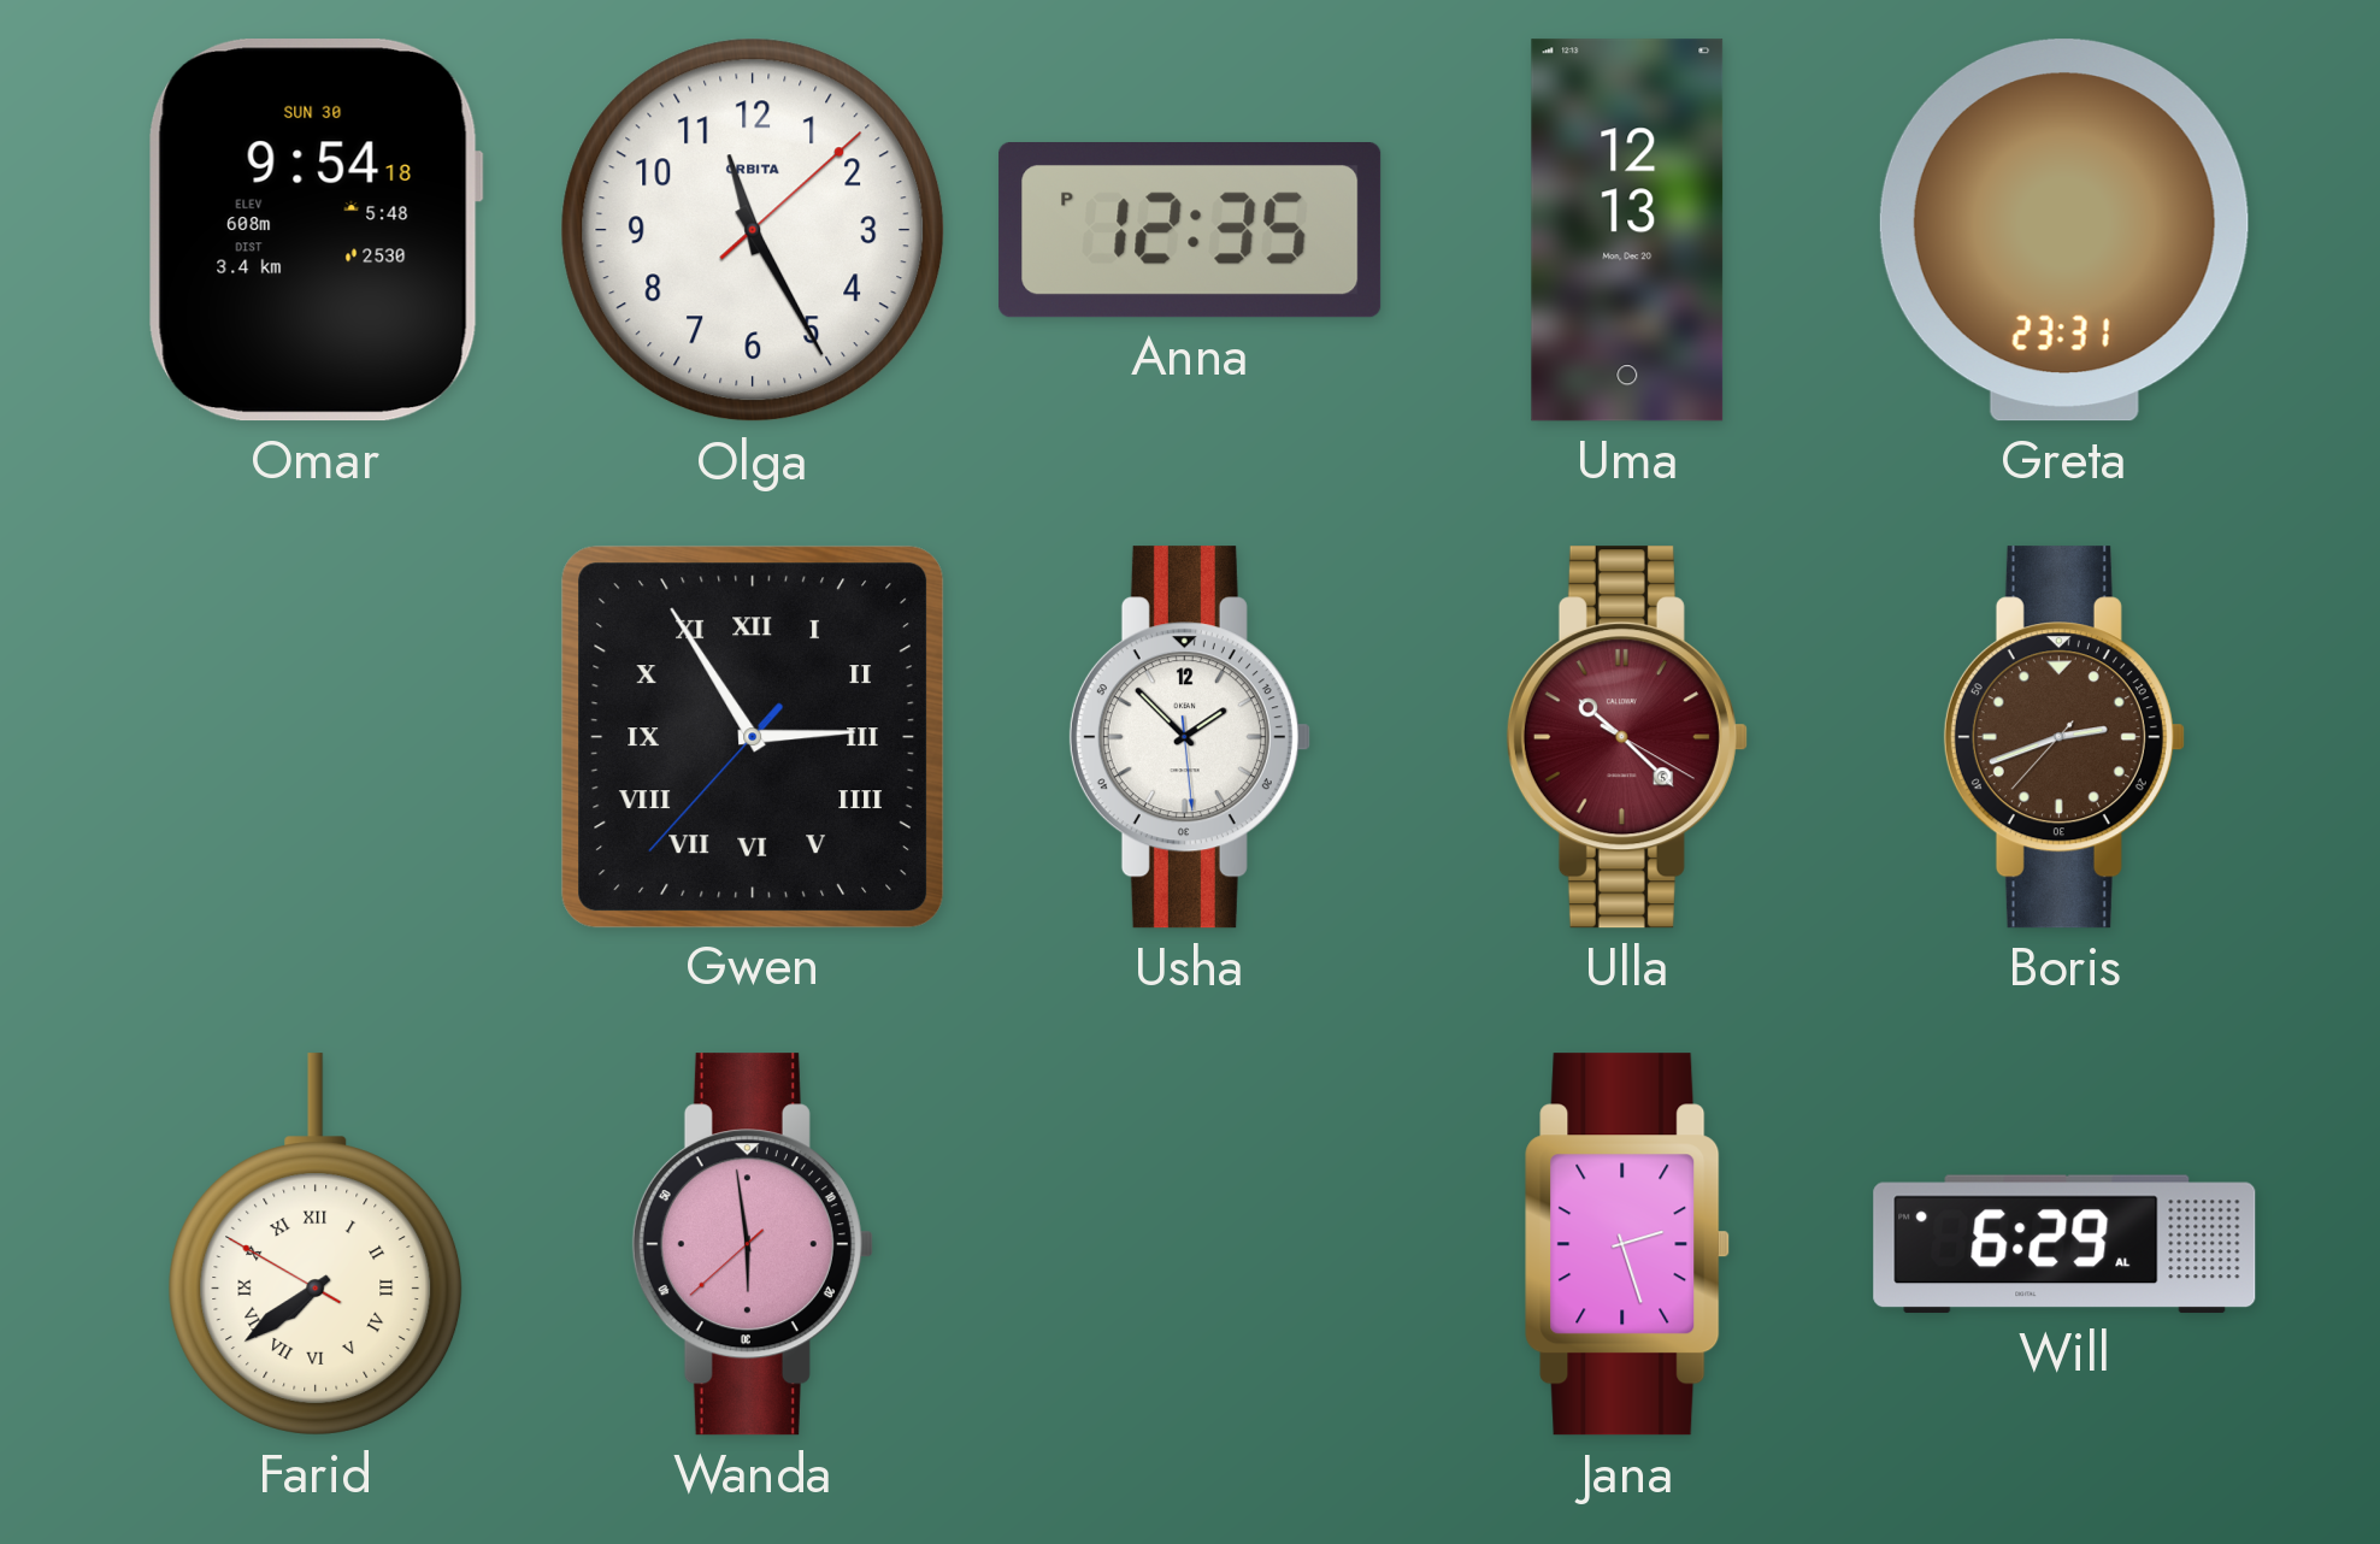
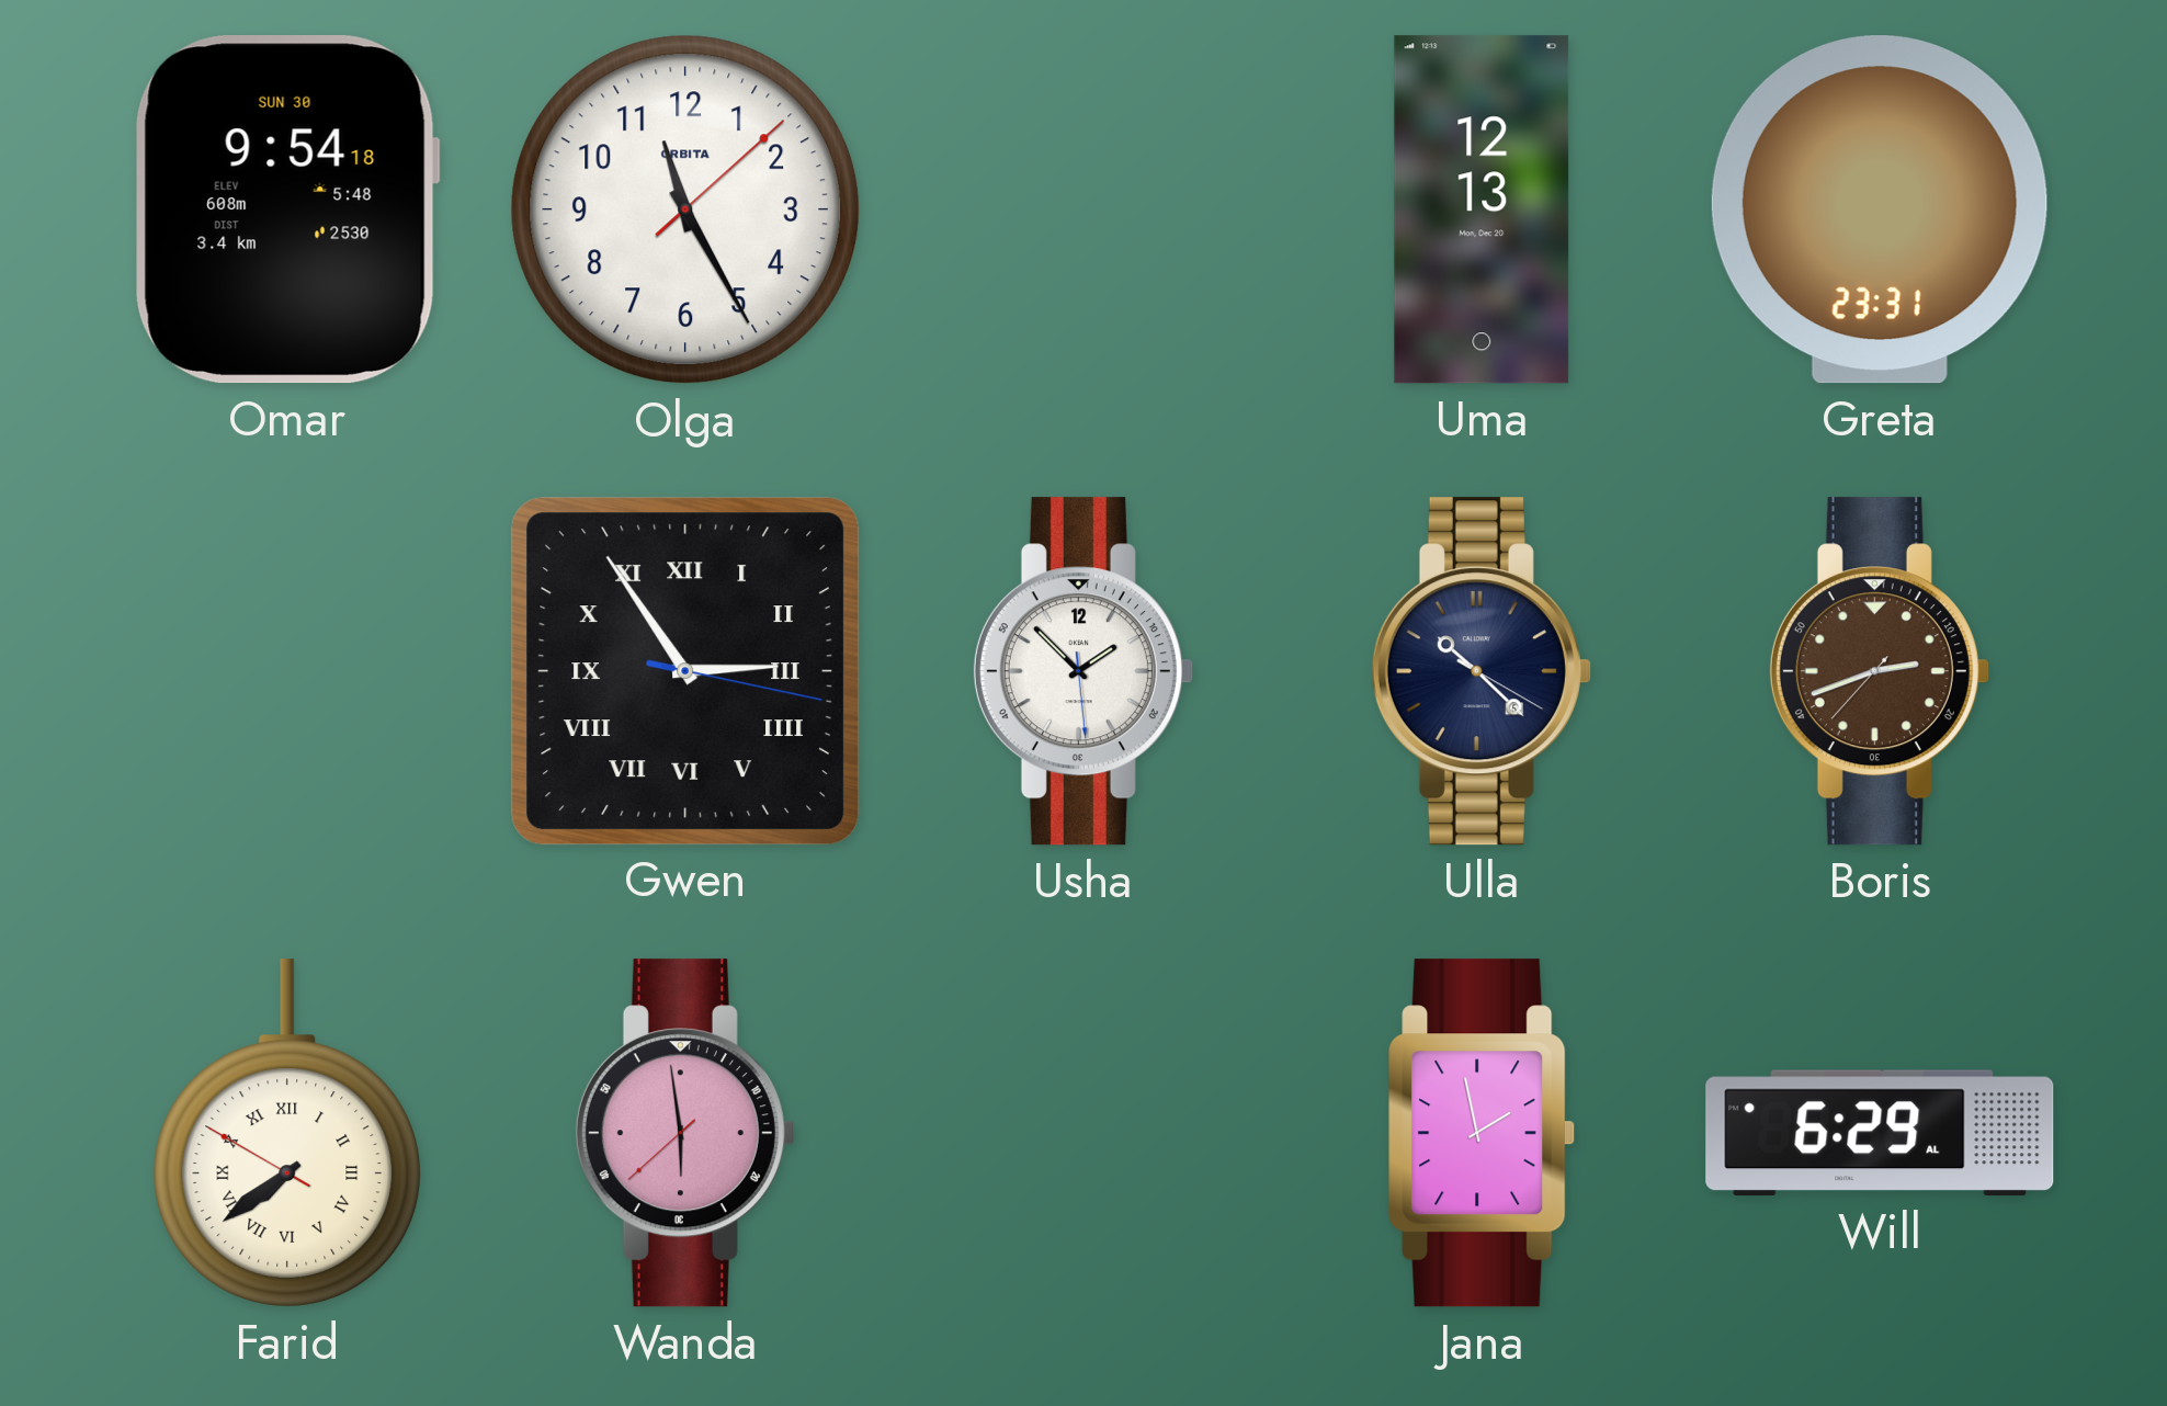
Anna: 12:35 -> none
Gwen: 2:54:37 -> 2:54:17
Ulla dial: burgundy -> navy
Jana: 2:27 -> 1:58
